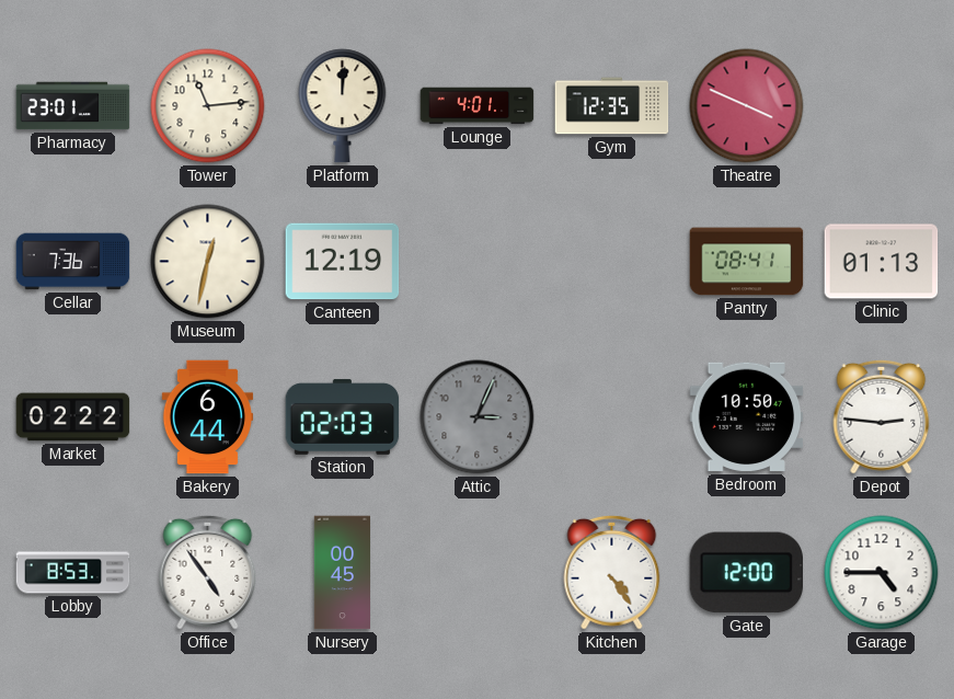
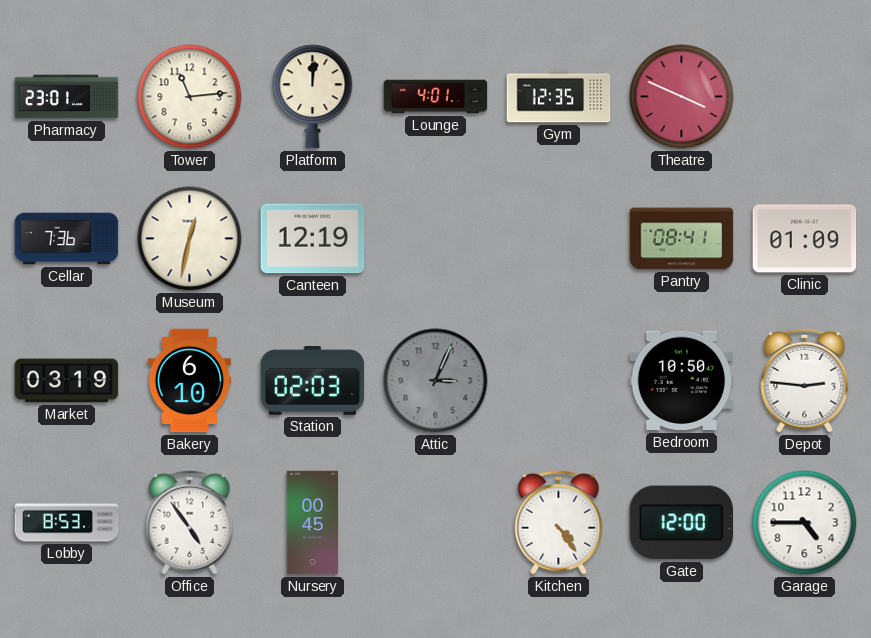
Clinic: 01:13 -> 01:09
Market: 02:22 -> 03:19
Bakery: 6:44 -> 6:10
